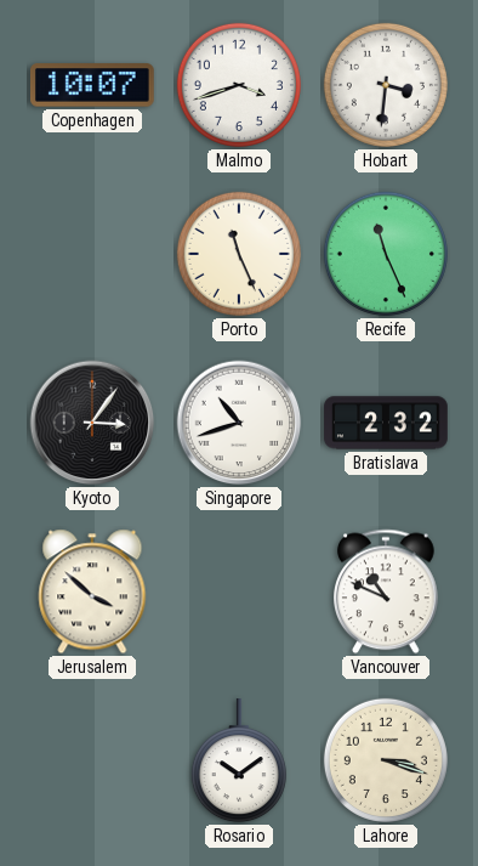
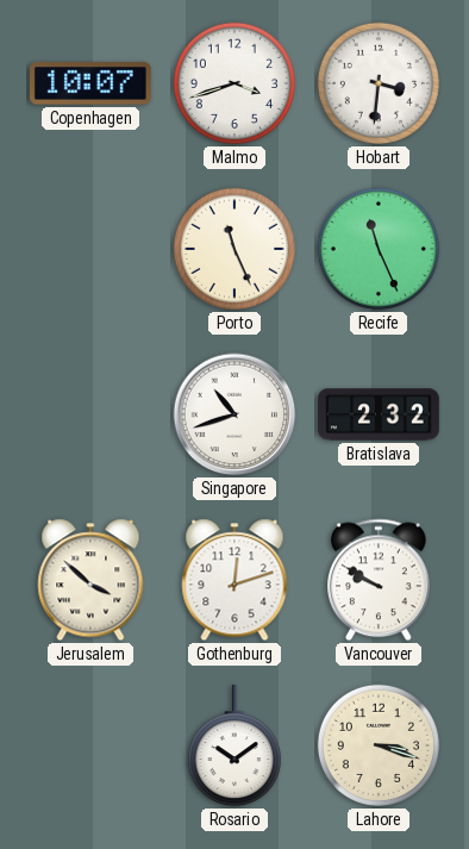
Kyoto: 3:06 -> none
Gothenburg: none -> 12:12
Vancouver: 10:49 -> 9:50
